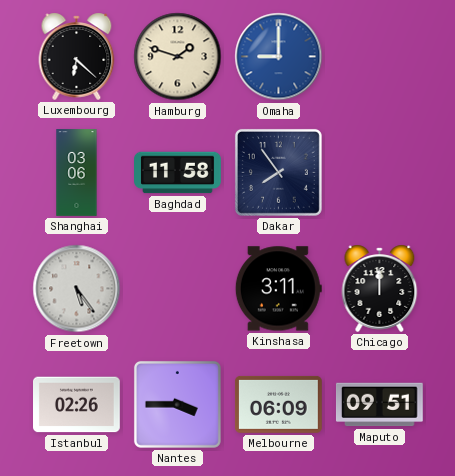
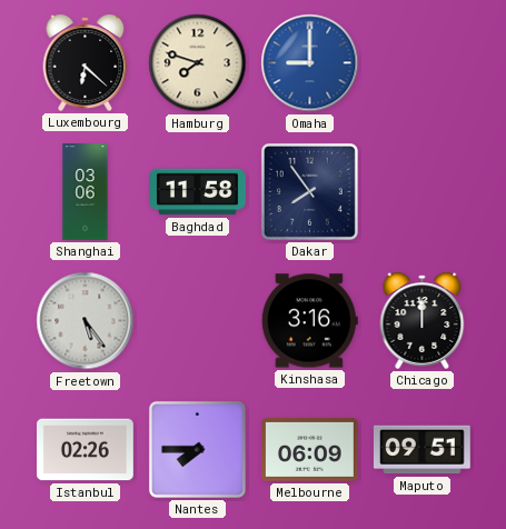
Hamburg: 1:48 -> 7:48
Kinshasa: 3:11 -> 3:16
Nantes: 3:45 -> 7:45
